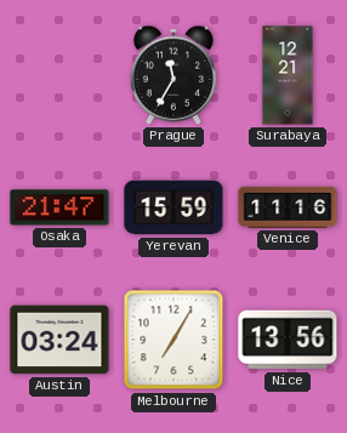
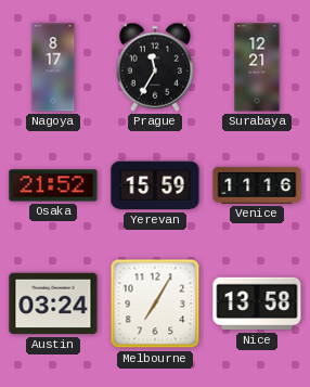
Nagoya: none -> 8:17
Osaka: 21:47 -> 21:52
Nice: 13:56 -> 13:58
